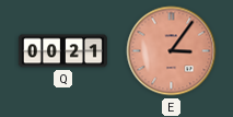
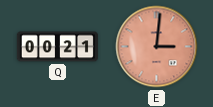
E: 3:06 -> 3:01
